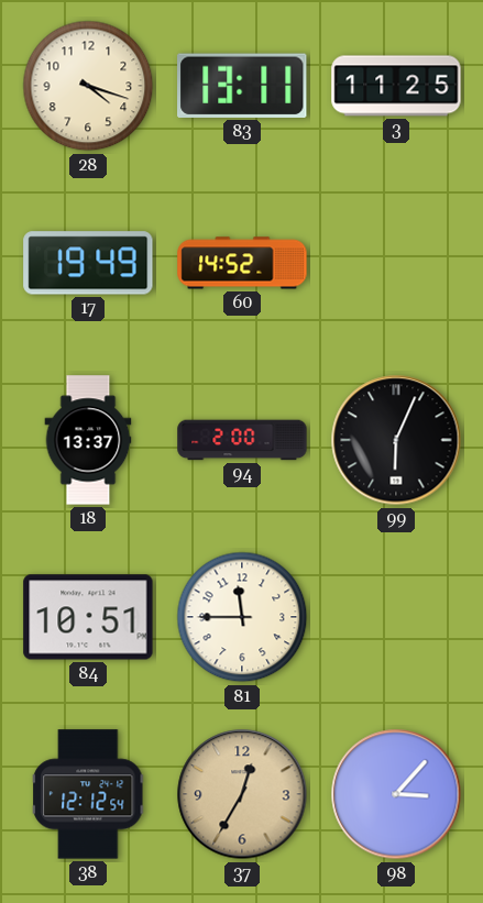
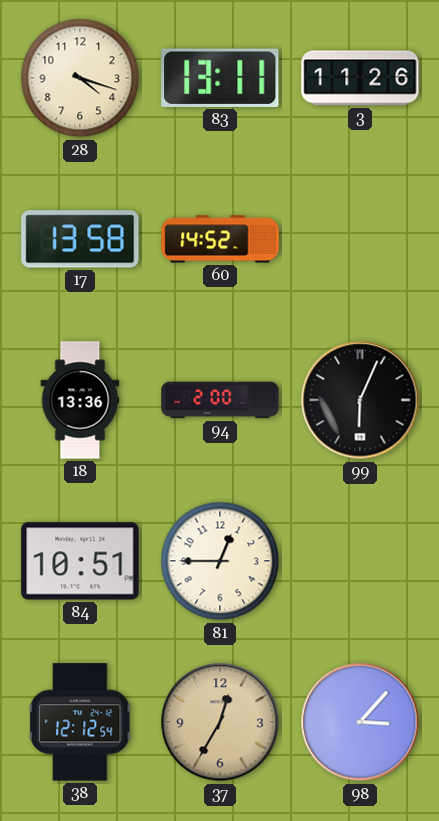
3: 11:25 -> 11:26
17: 19:49 -> 13:58
18: 13:37 -> 13:36
81: 11:45 -> 12:45
